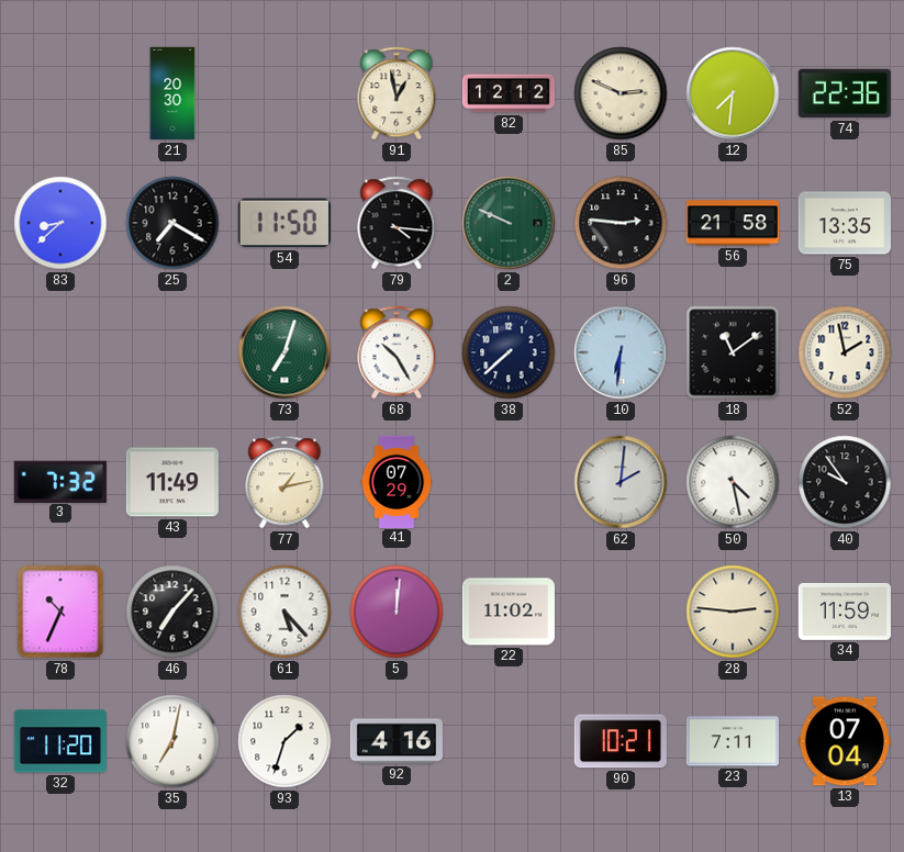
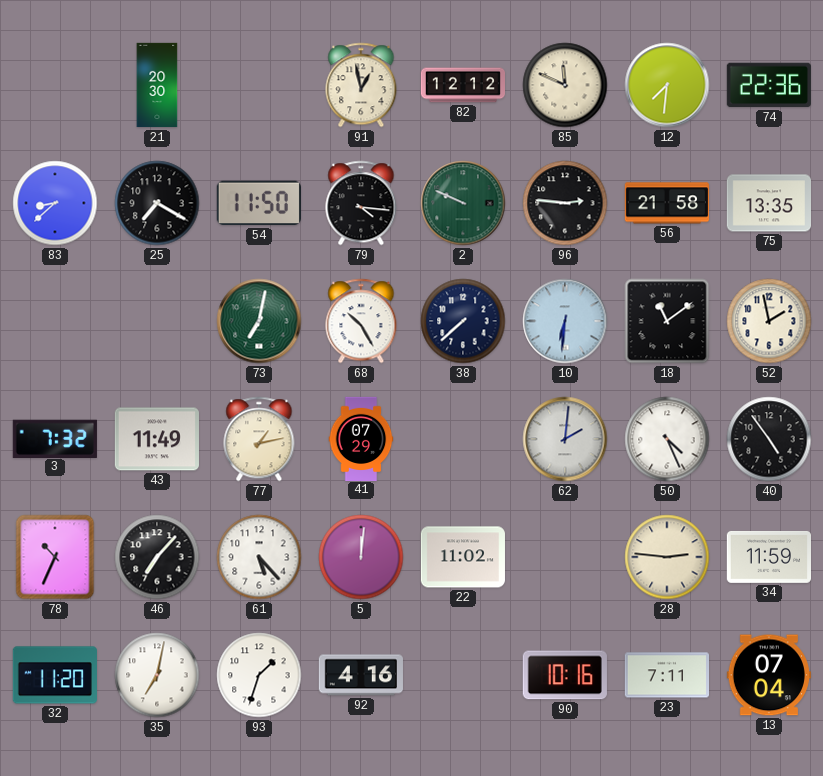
85: 2:49 -> 11:49
73: 7:03 -> 7:02
50: 4:28 -> 4:26
40: 9:54 -> 4:54
90: 10:21 -> 10:16
